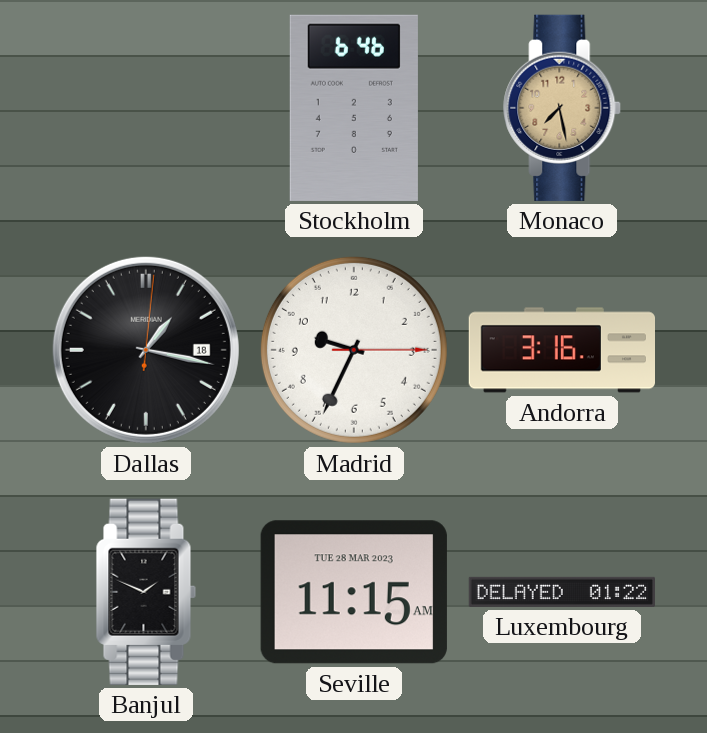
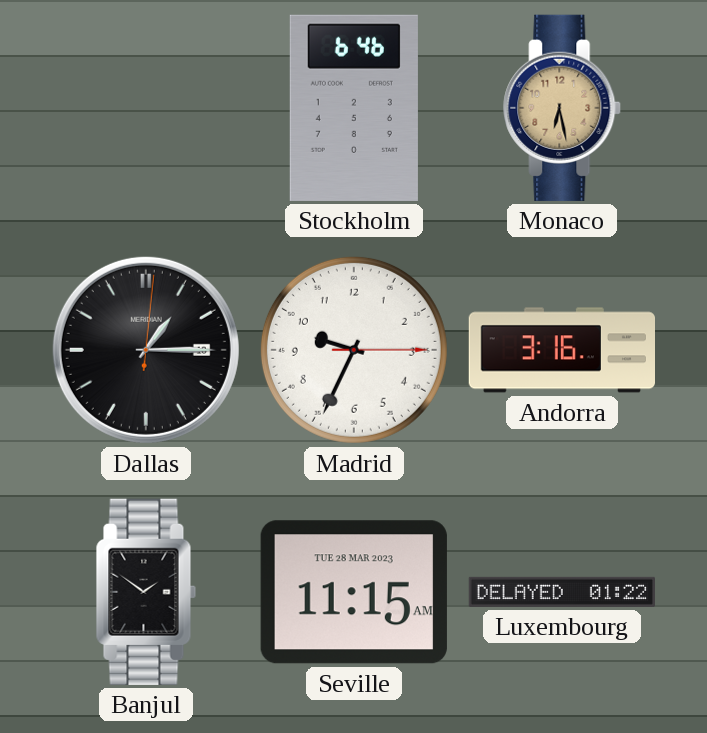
Monaco: 7:28 -> 6:28
Dallas: 1:17 -> 1:15
Banjul: 1:49 -> 1:51
